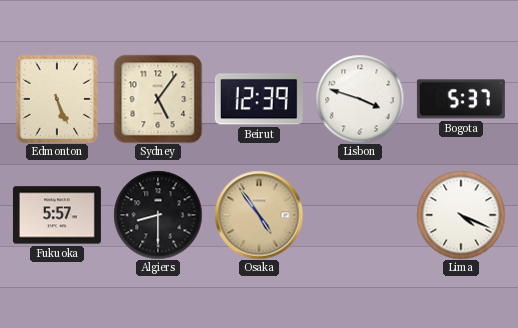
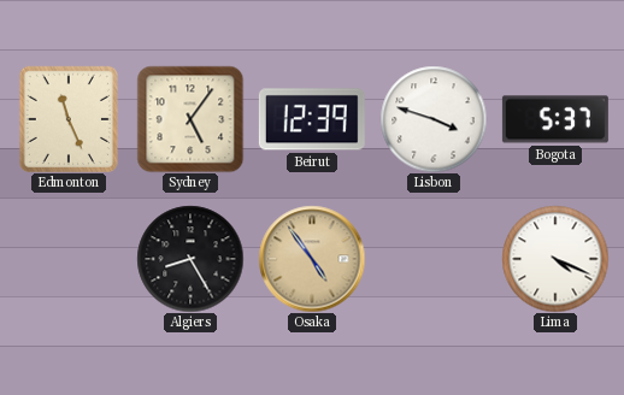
Edmonton: 5:26 -> 11:26
Fukuoka: 5:57 -> none
Algiers: 8:30 -> 8:25
